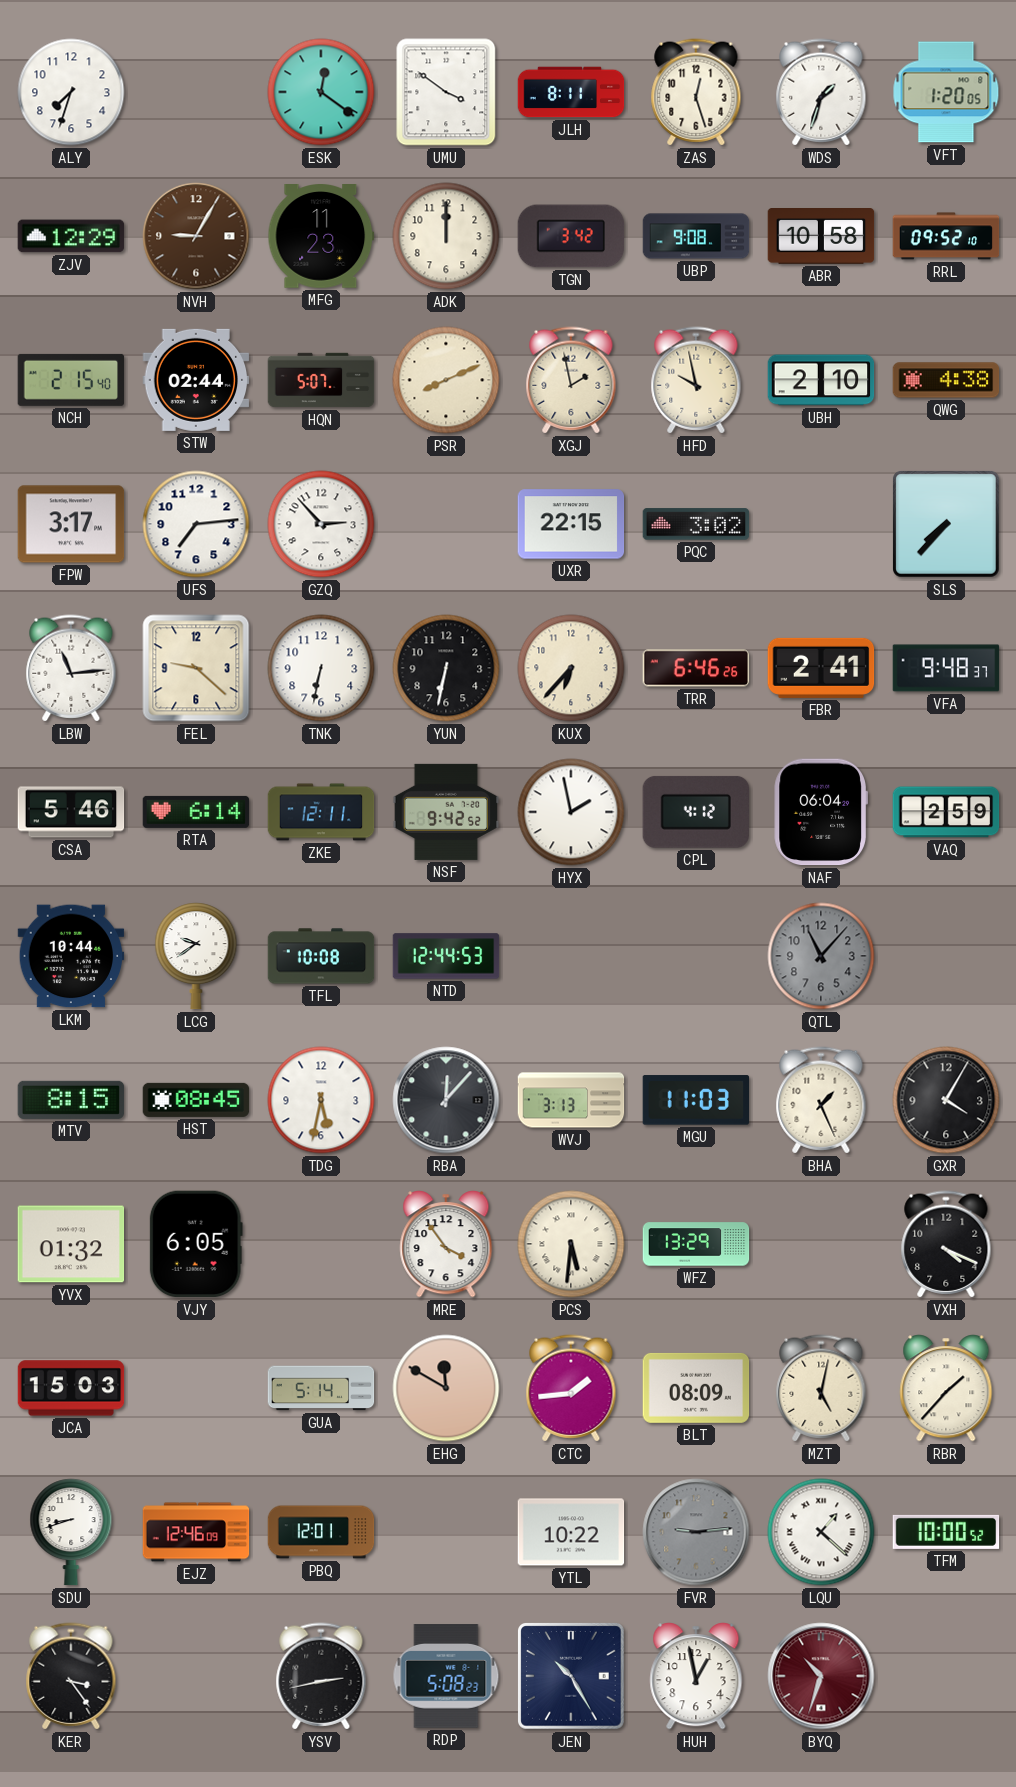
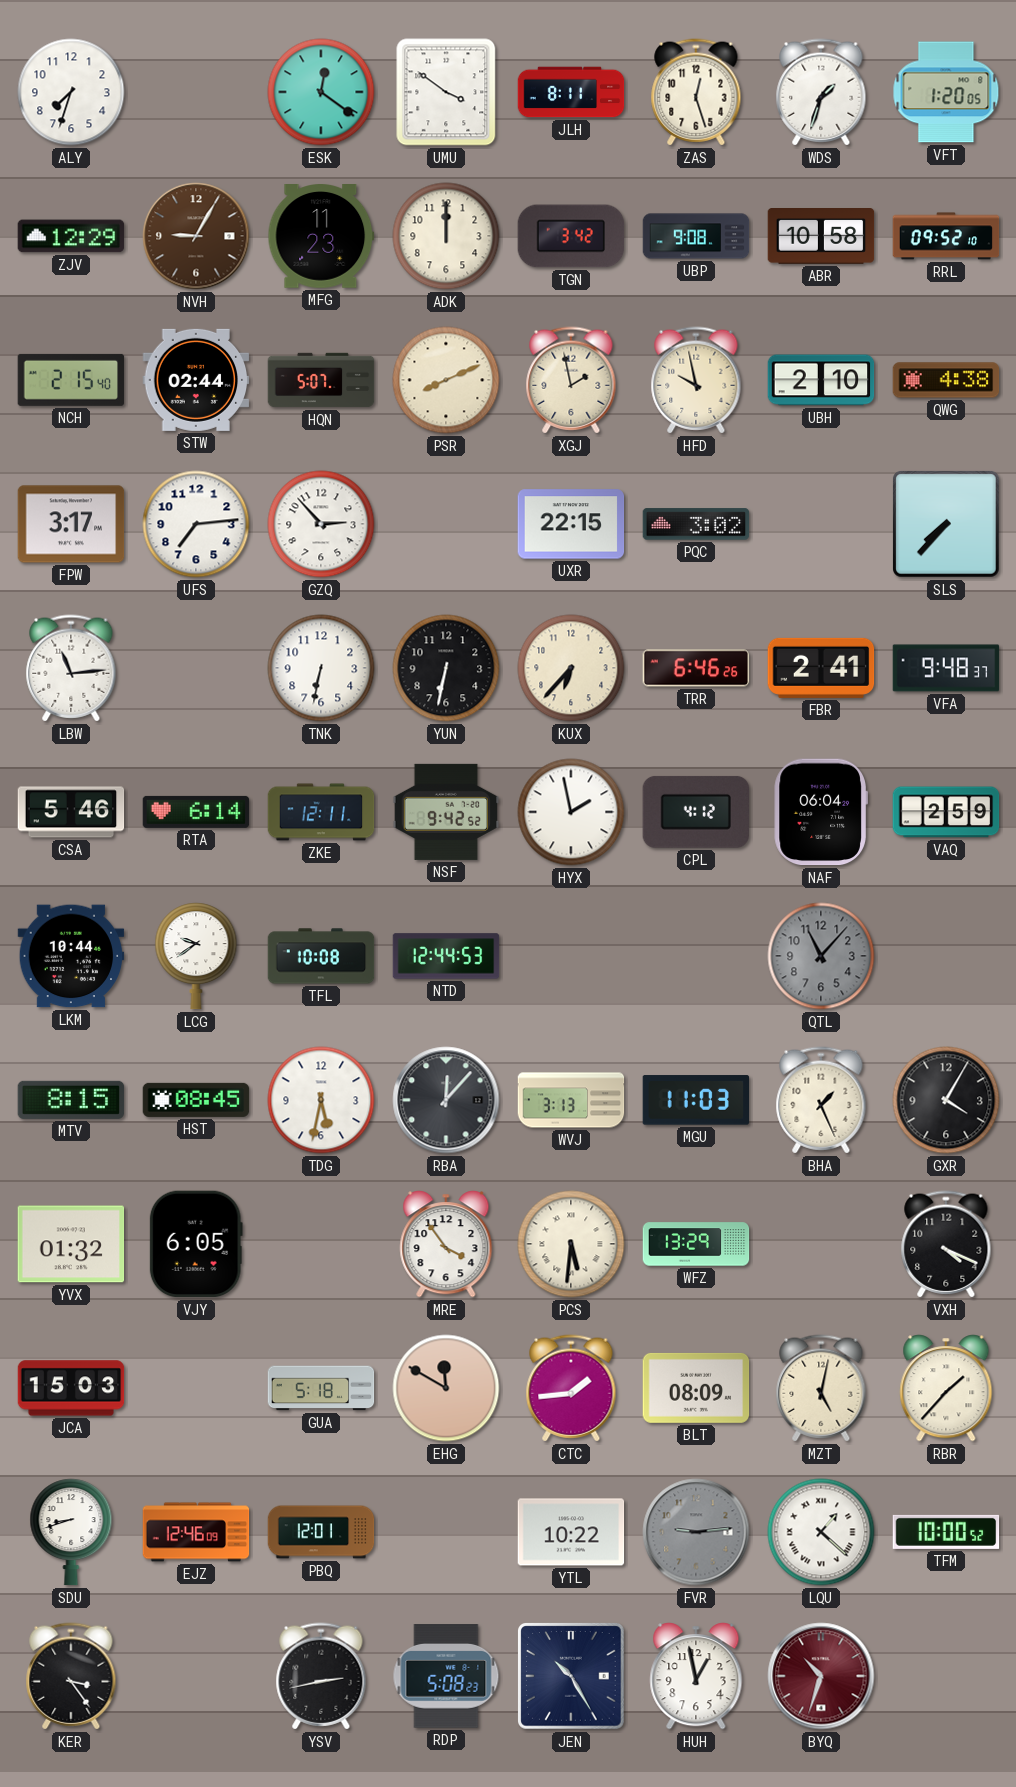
FEL: 9:22 -> none
GUA: 5:14 -> 5:18
